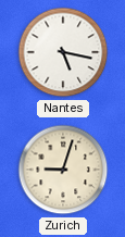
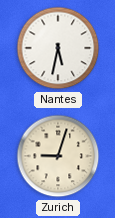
Nantes: 5:17 -> 5:32
